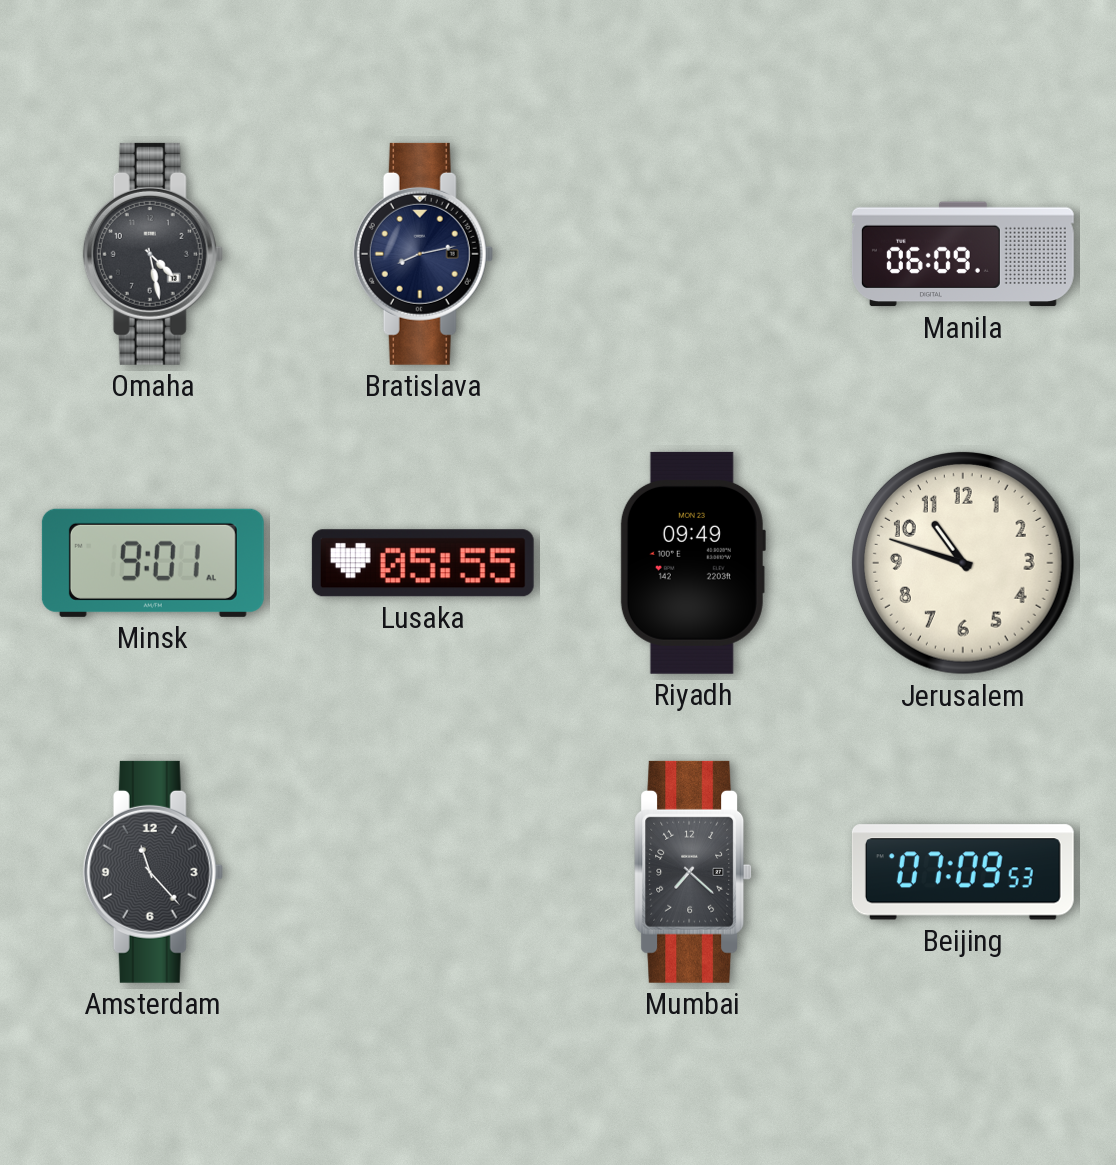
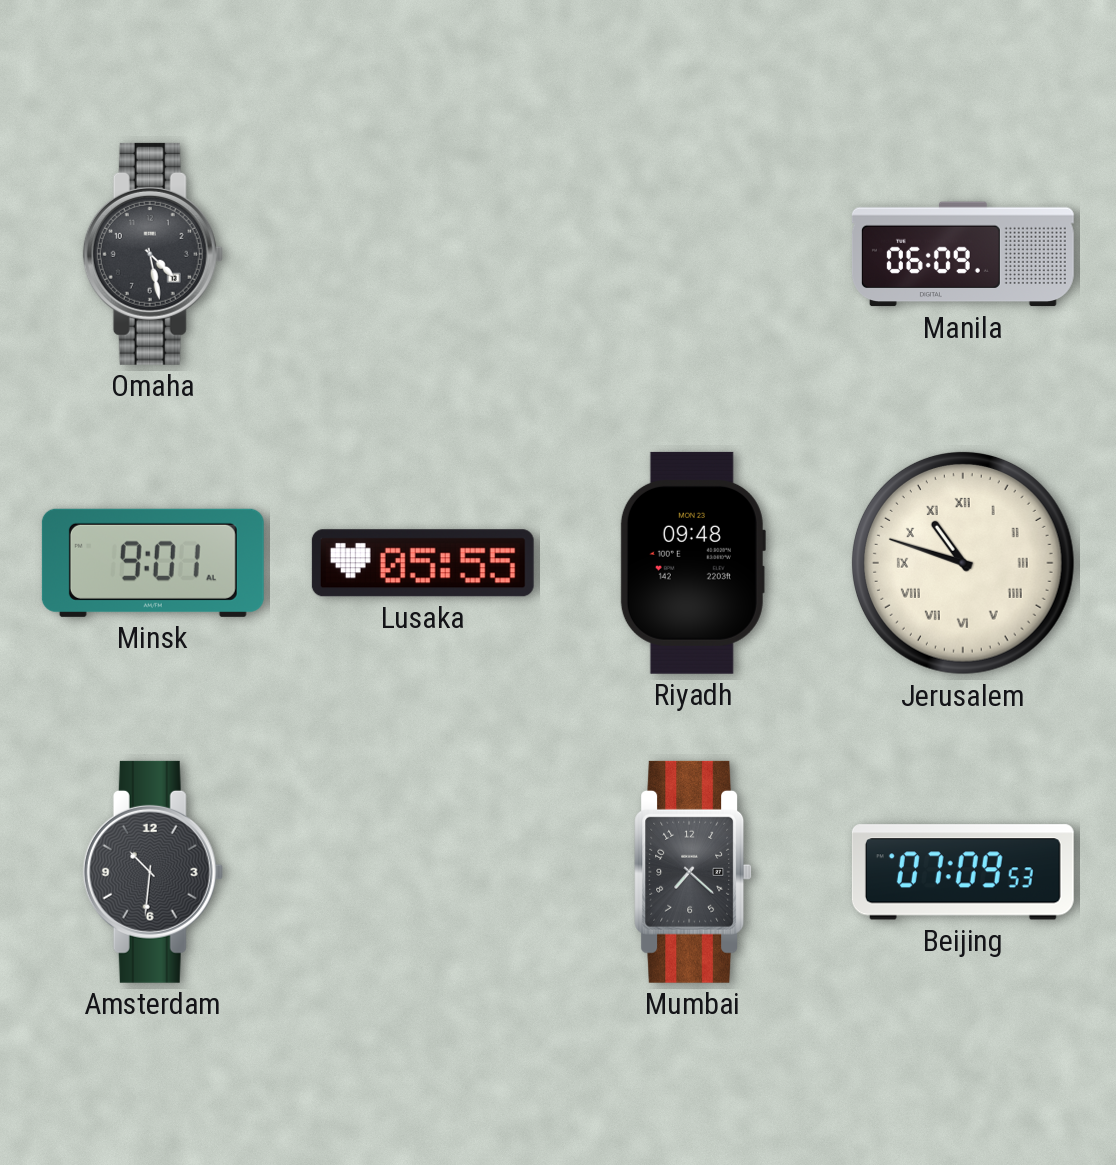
Bratislava: 8:13 -> none
Riyadh: 09:49 -> 09:48
Jerusalem numerals: Arabic -> Roman
Amsterdam: 11:23 -> 10:31
